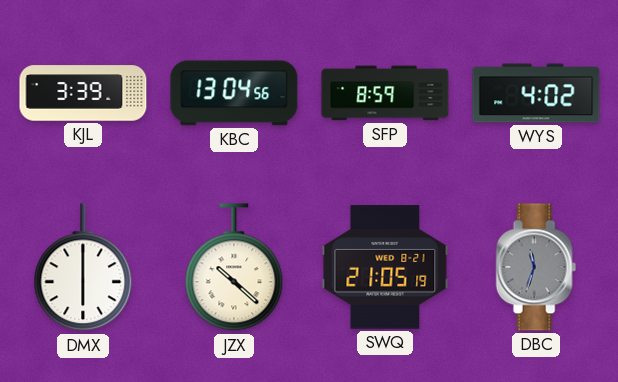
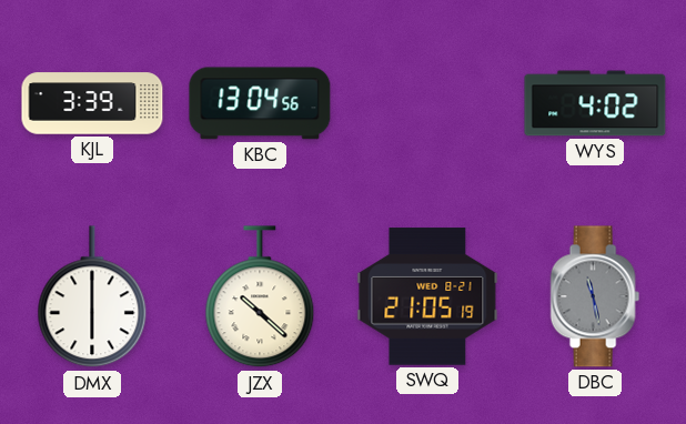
SFP: 8:59 -> none
DBC: 11:33 -> 11:28
